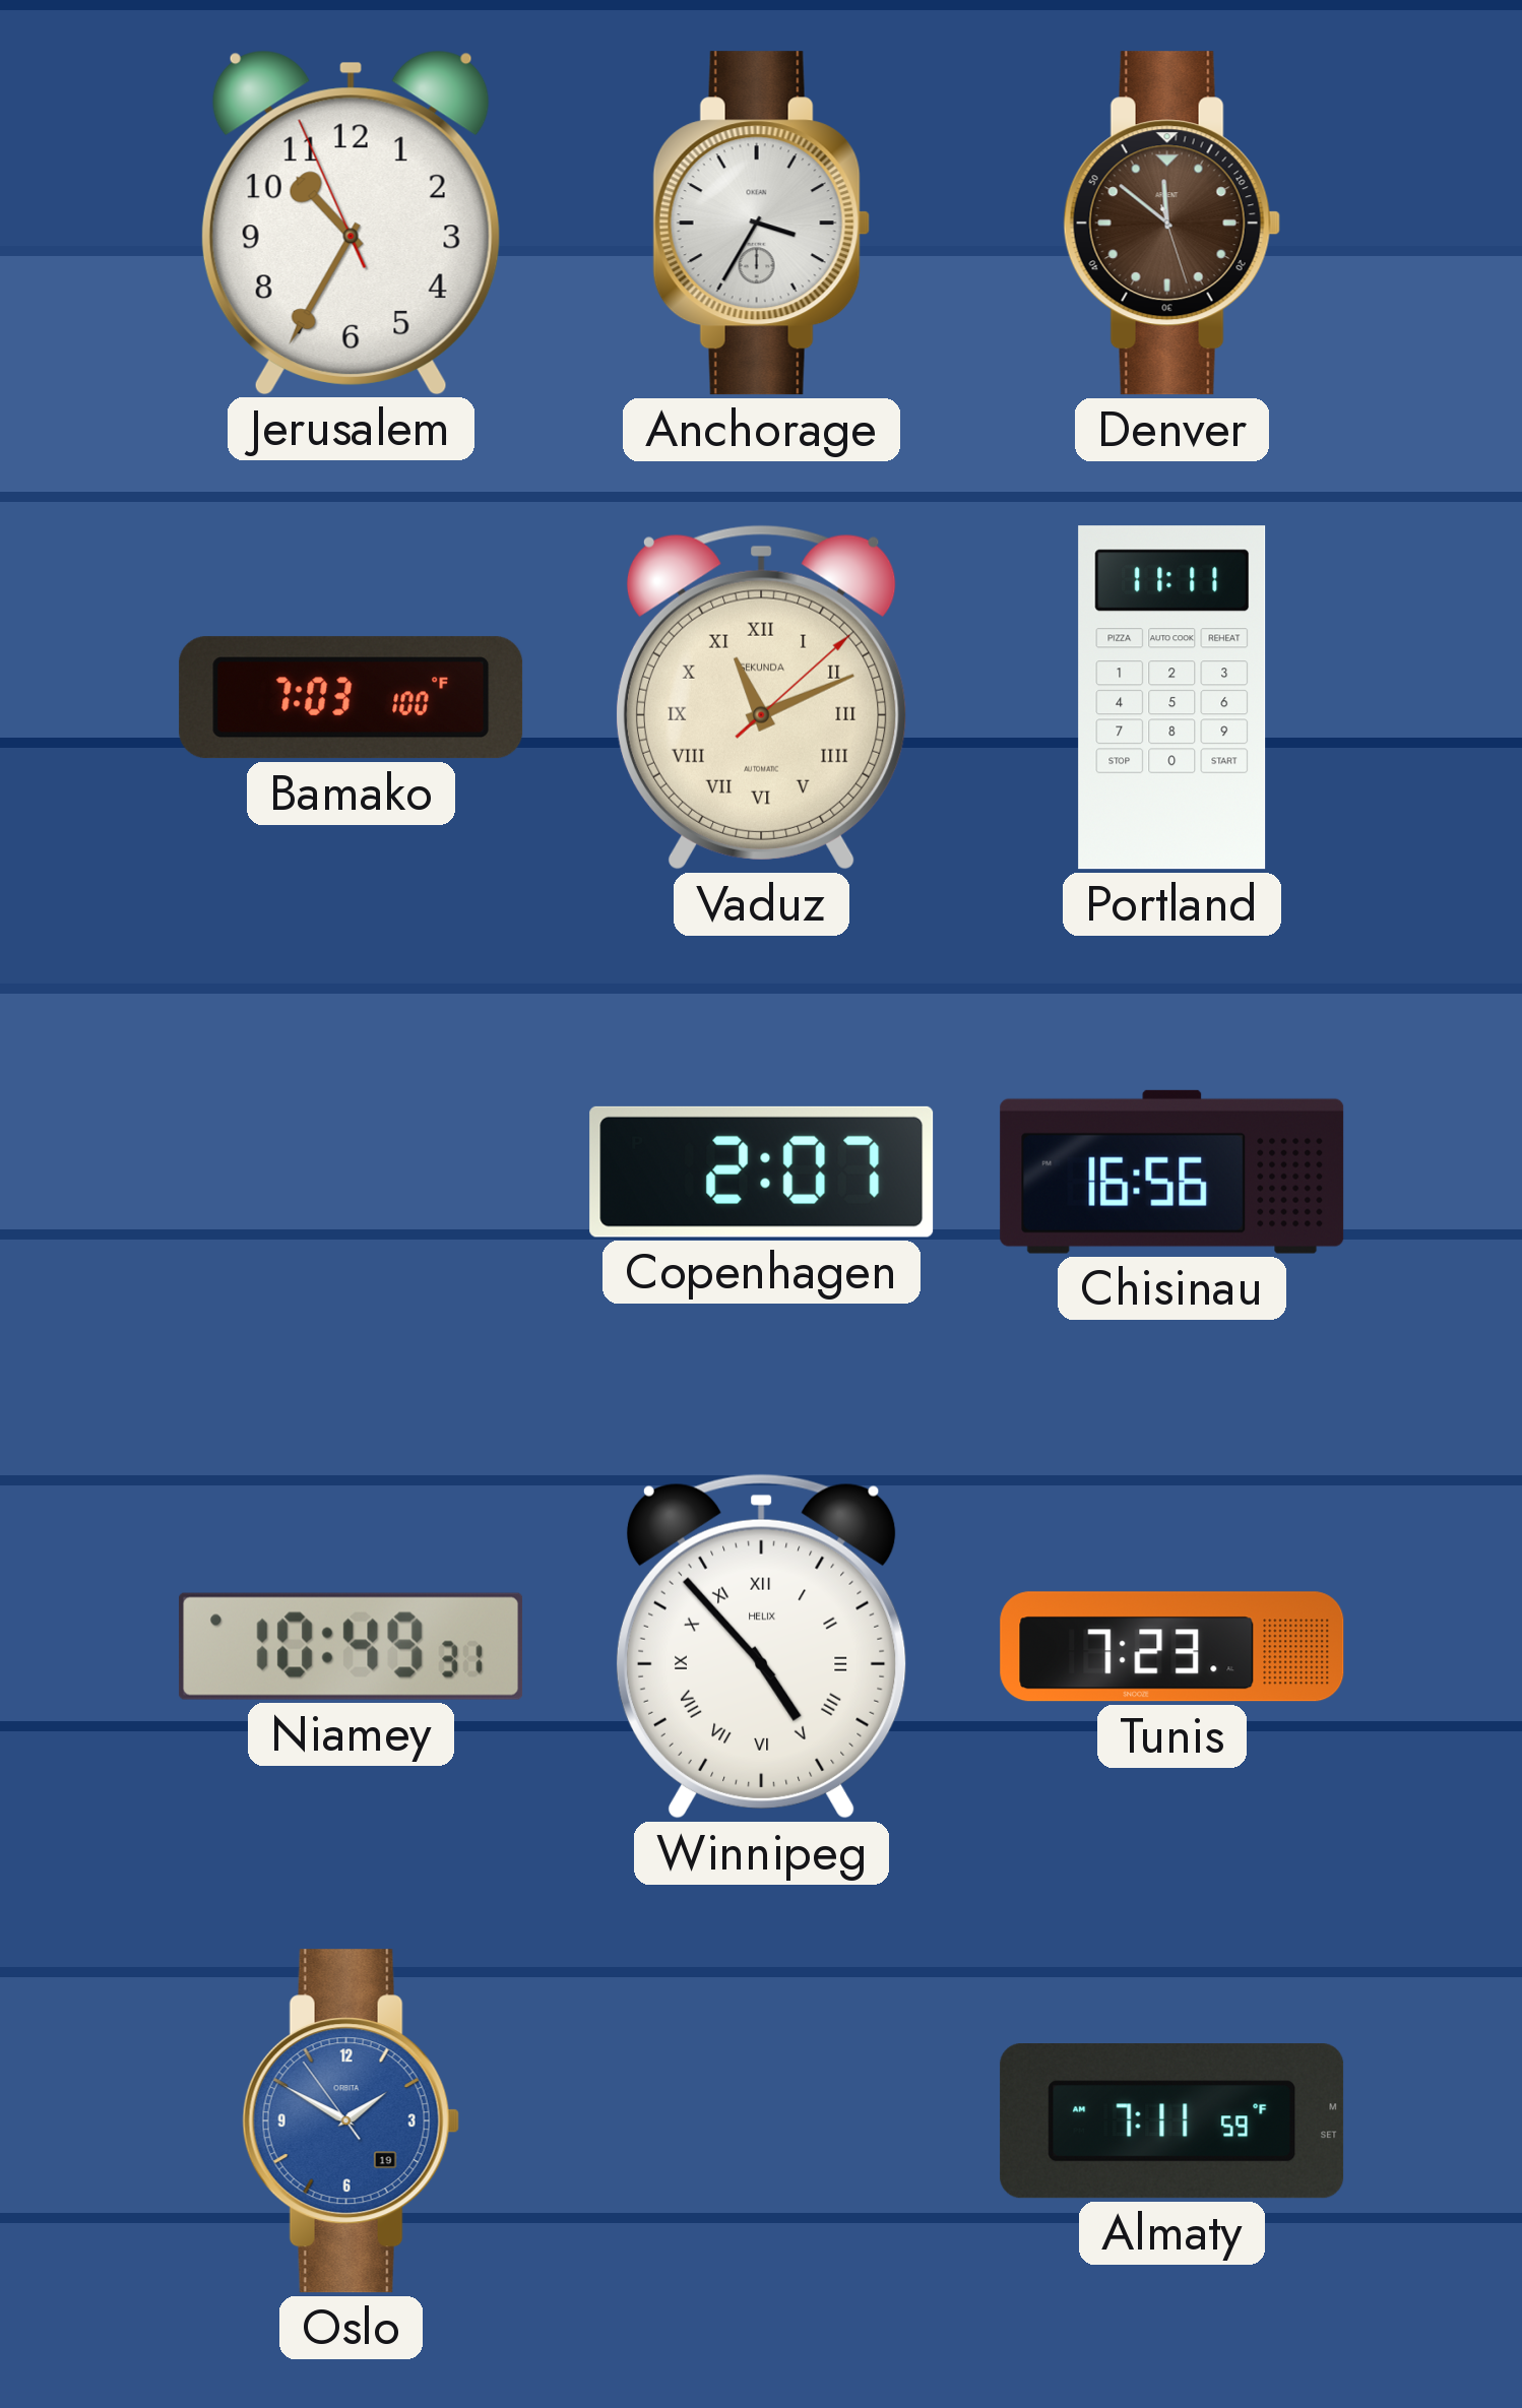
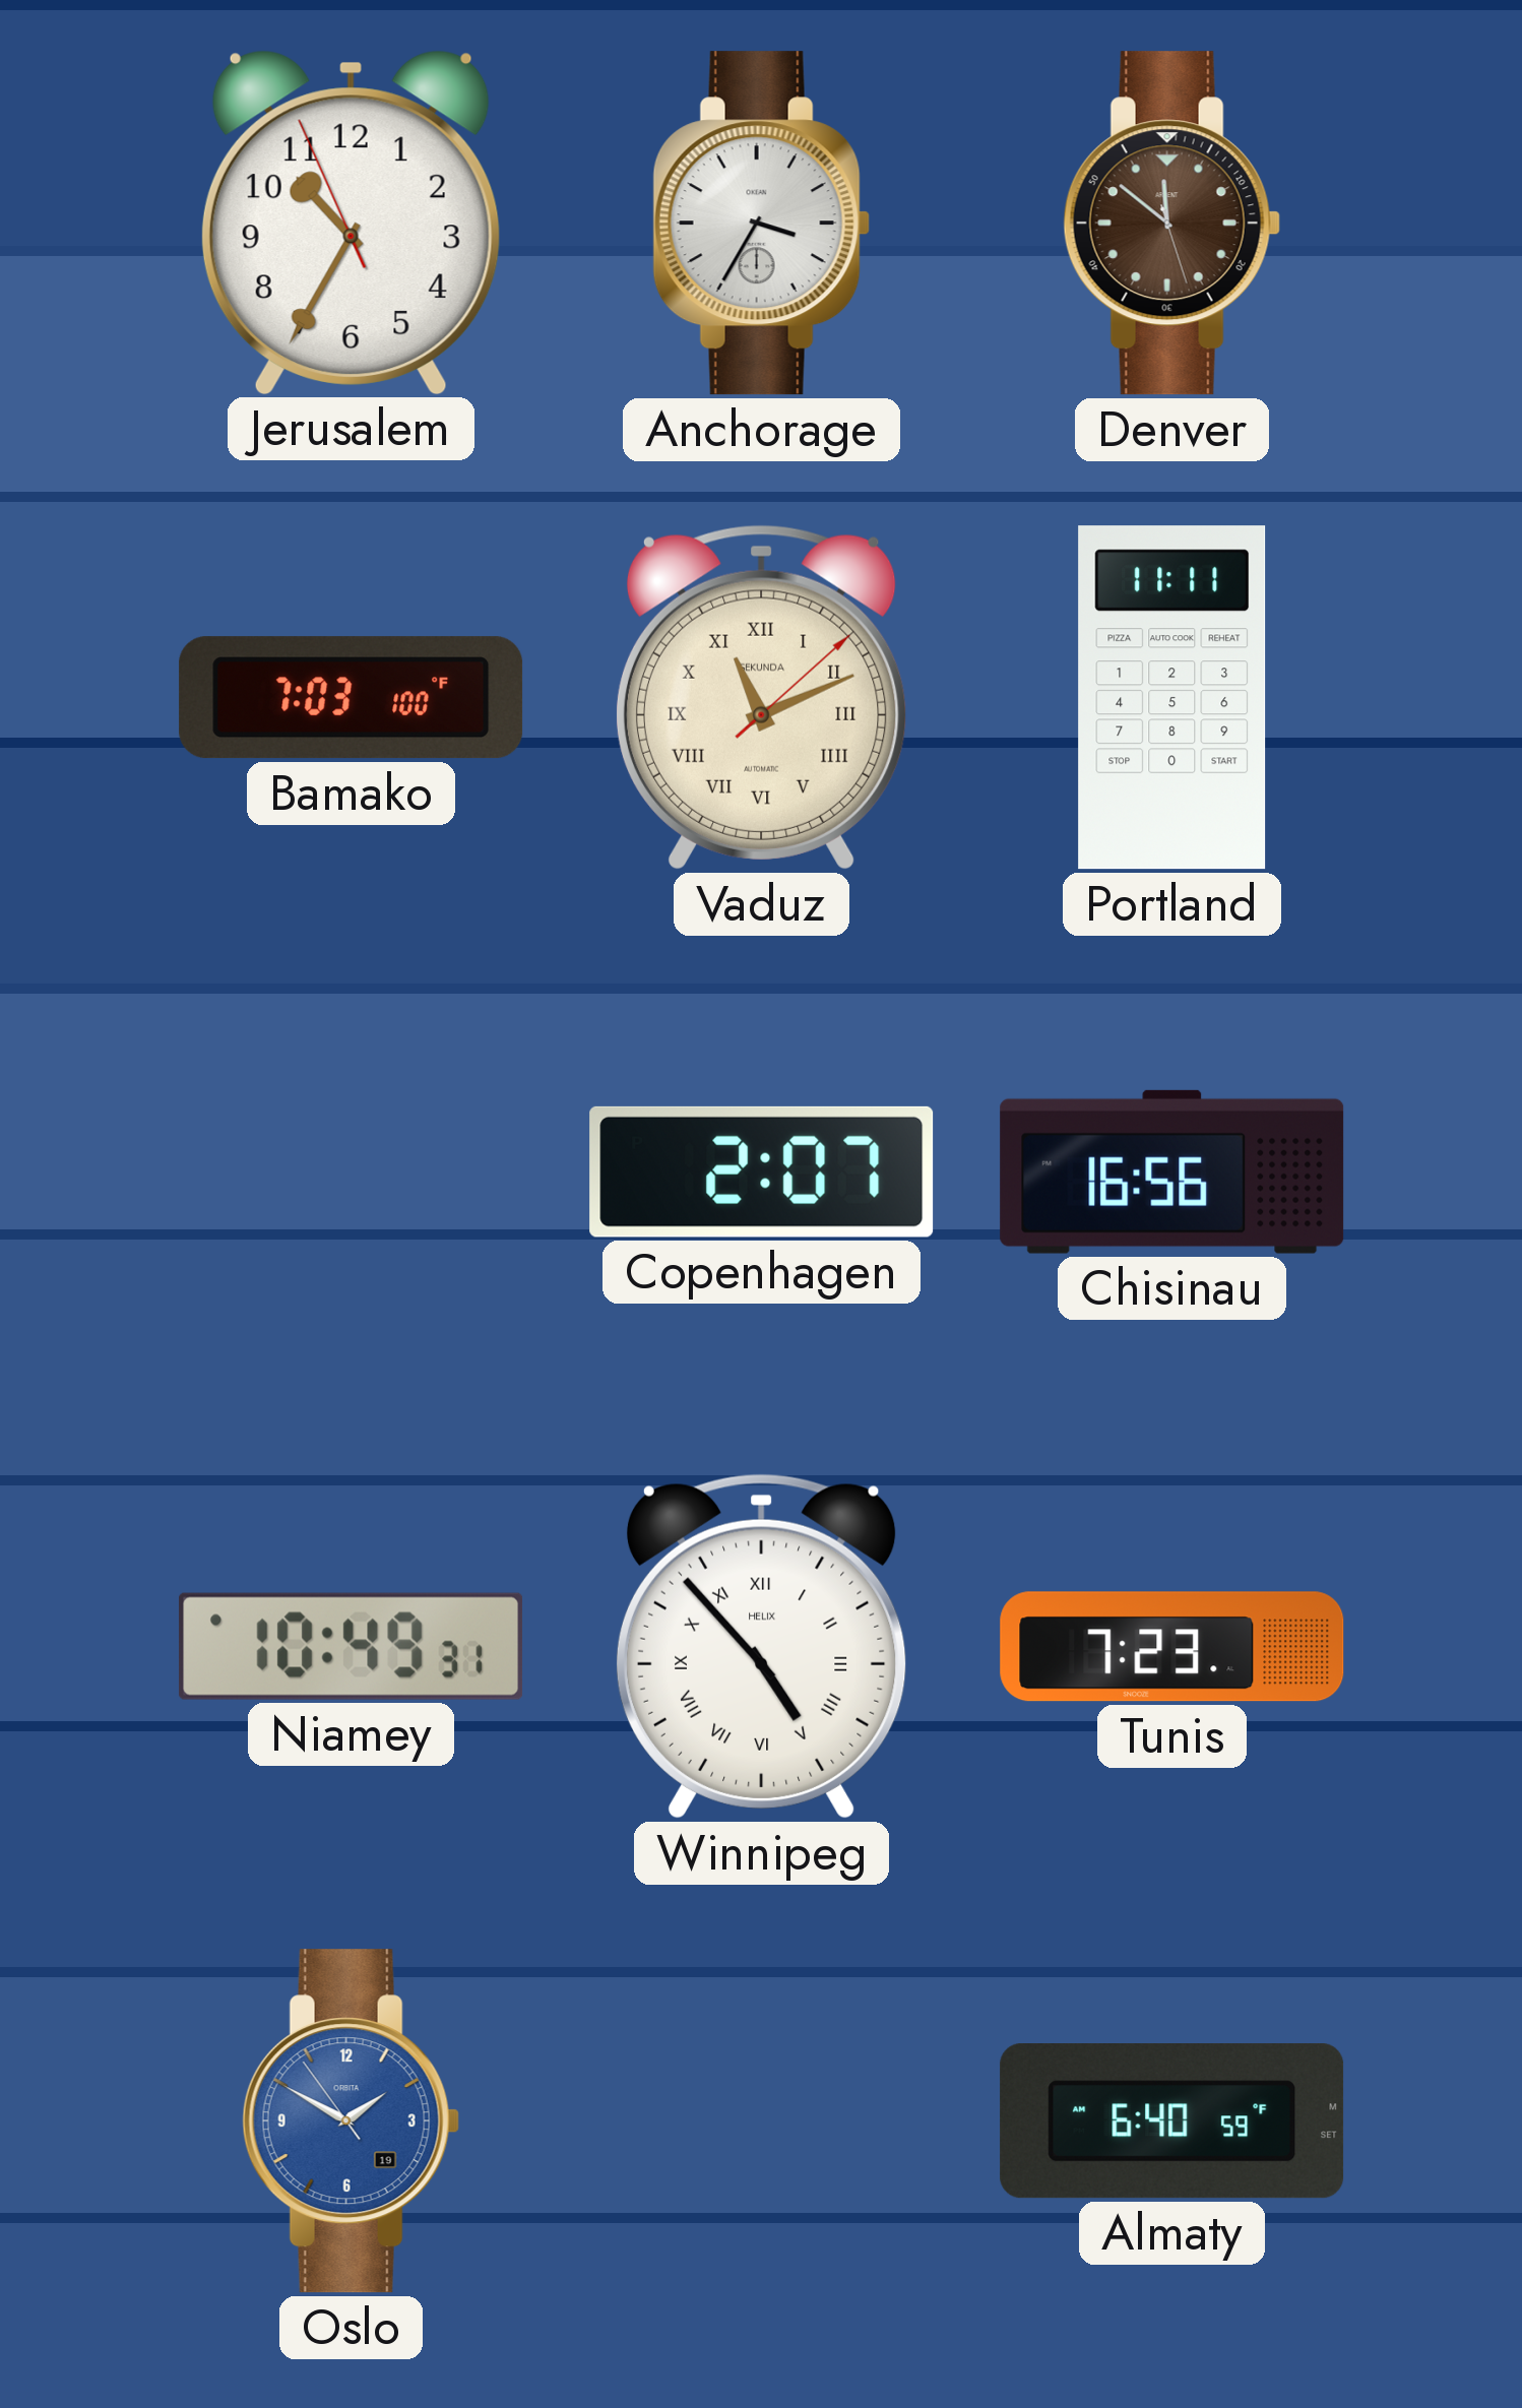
Almaty: 7:11 -> 6:40
